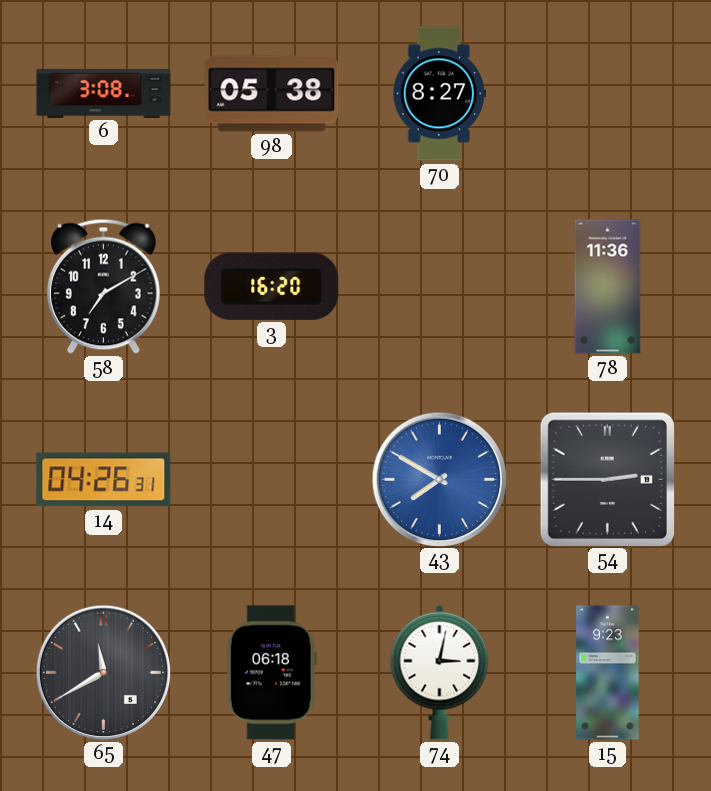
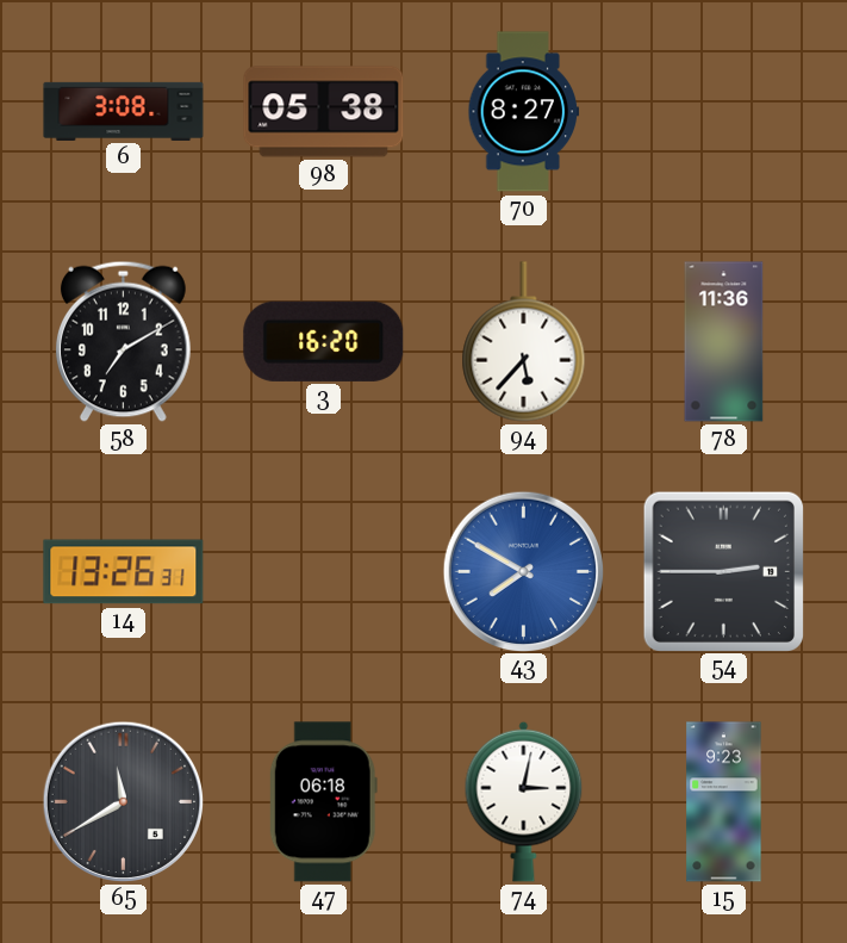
94: none -> 5:37
14: 04:26 -> 13:26
